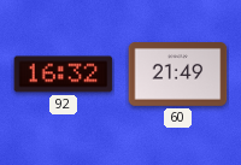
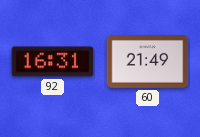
92: 16:32 -> 16:31
